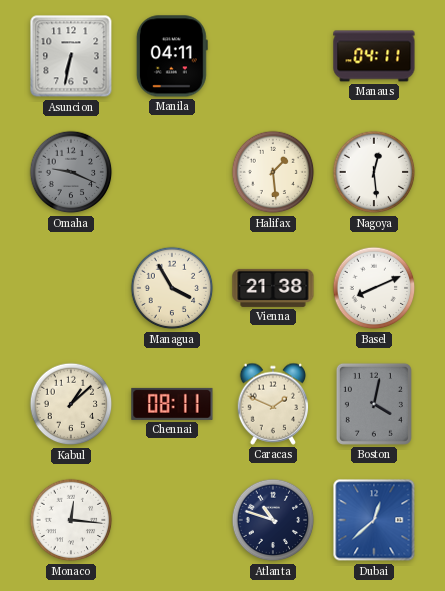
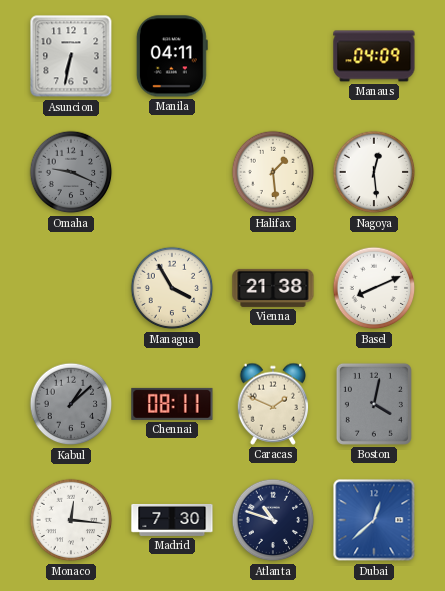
Manaus: 04:11 -> 04:09
Kabul dial: cream -> grey
Madrid: none -> 7:30
